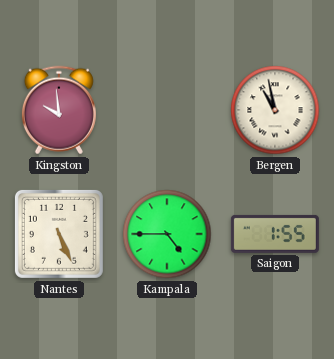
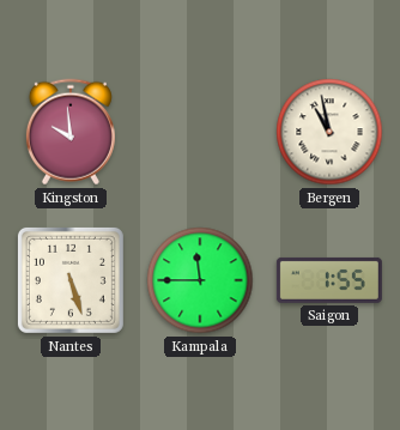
Nantes: 5:26 -> 5:27
Kampala: 4:45 -> 11:45
